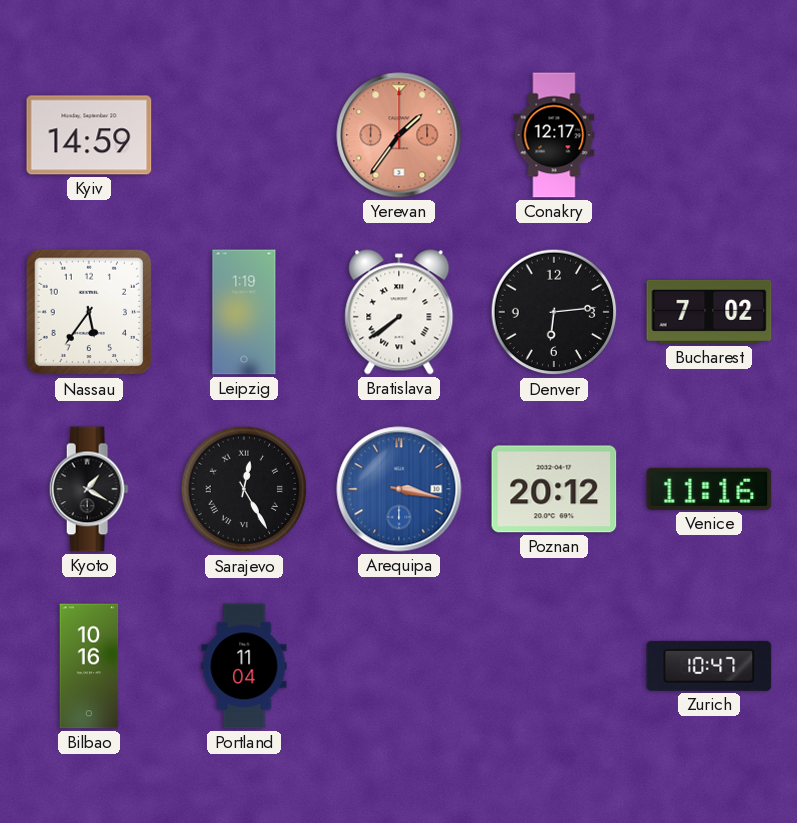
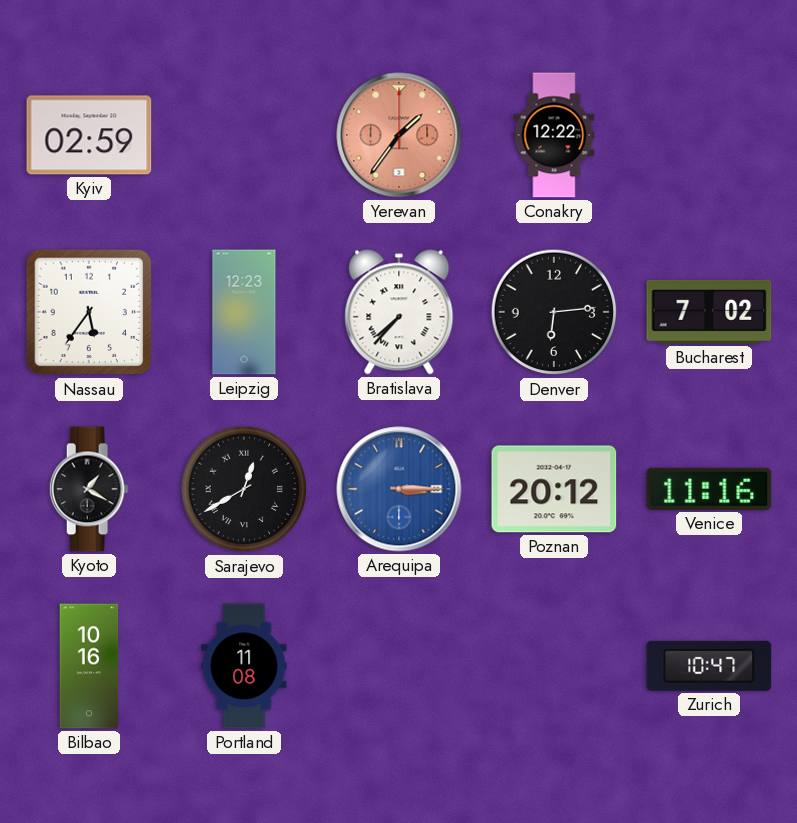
Kyiv: 14:59 -> 02:59
Conakry: 12:17 -> 12:22
Leipzig: 1:19 -> 12:23
Bratislava: 7:39 -> 7:37
Sarajevo: 12:25 -> 12:40
Arequipa: 3:17 -> 3:15
Portland: 11:04 -> 11:08
